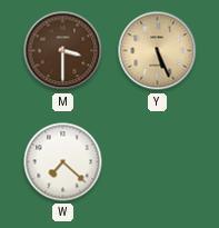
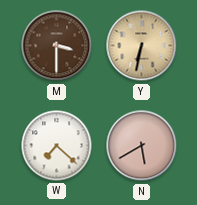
Y: 5:26 -> 6:32
N: none -> 5:40
